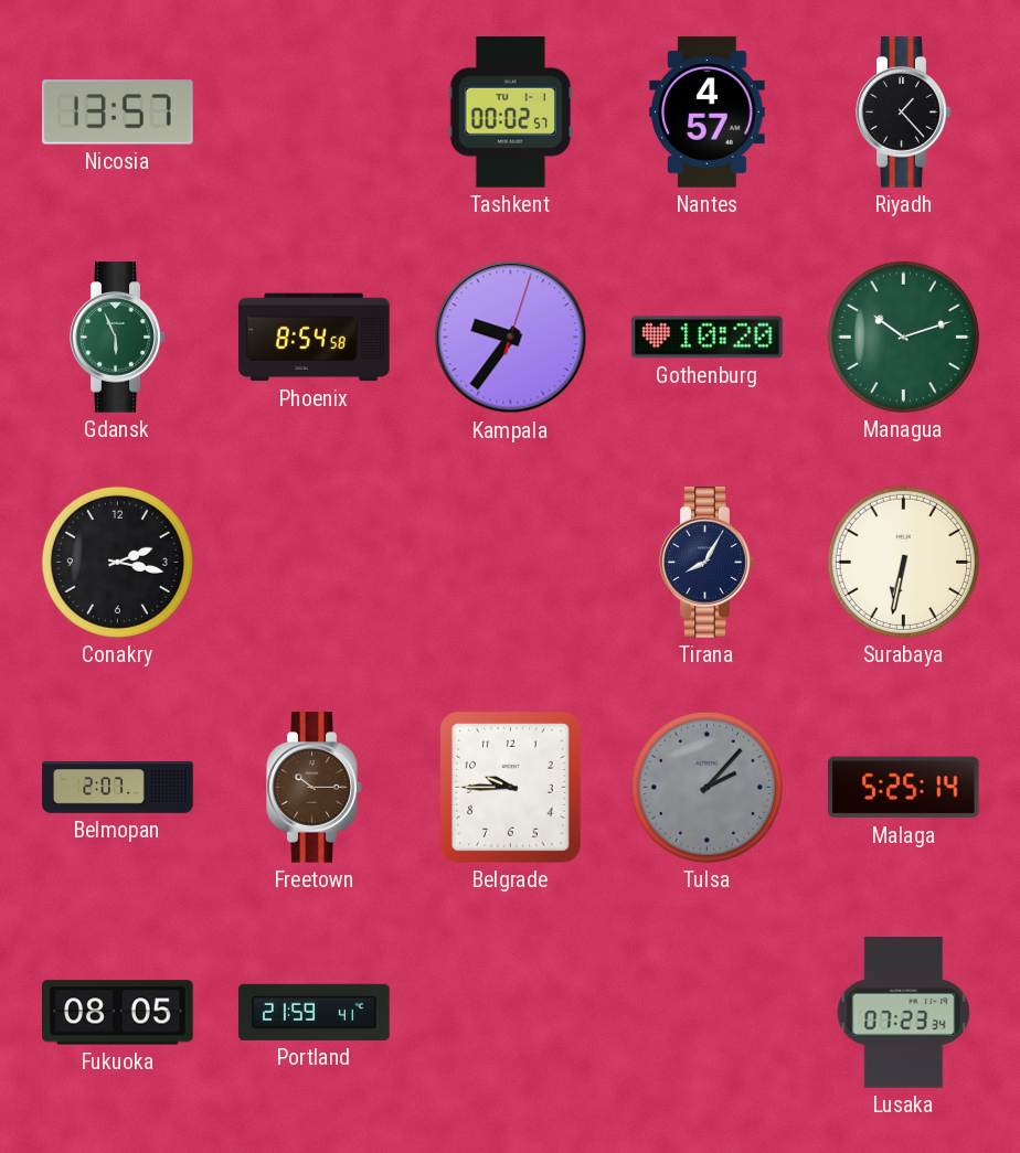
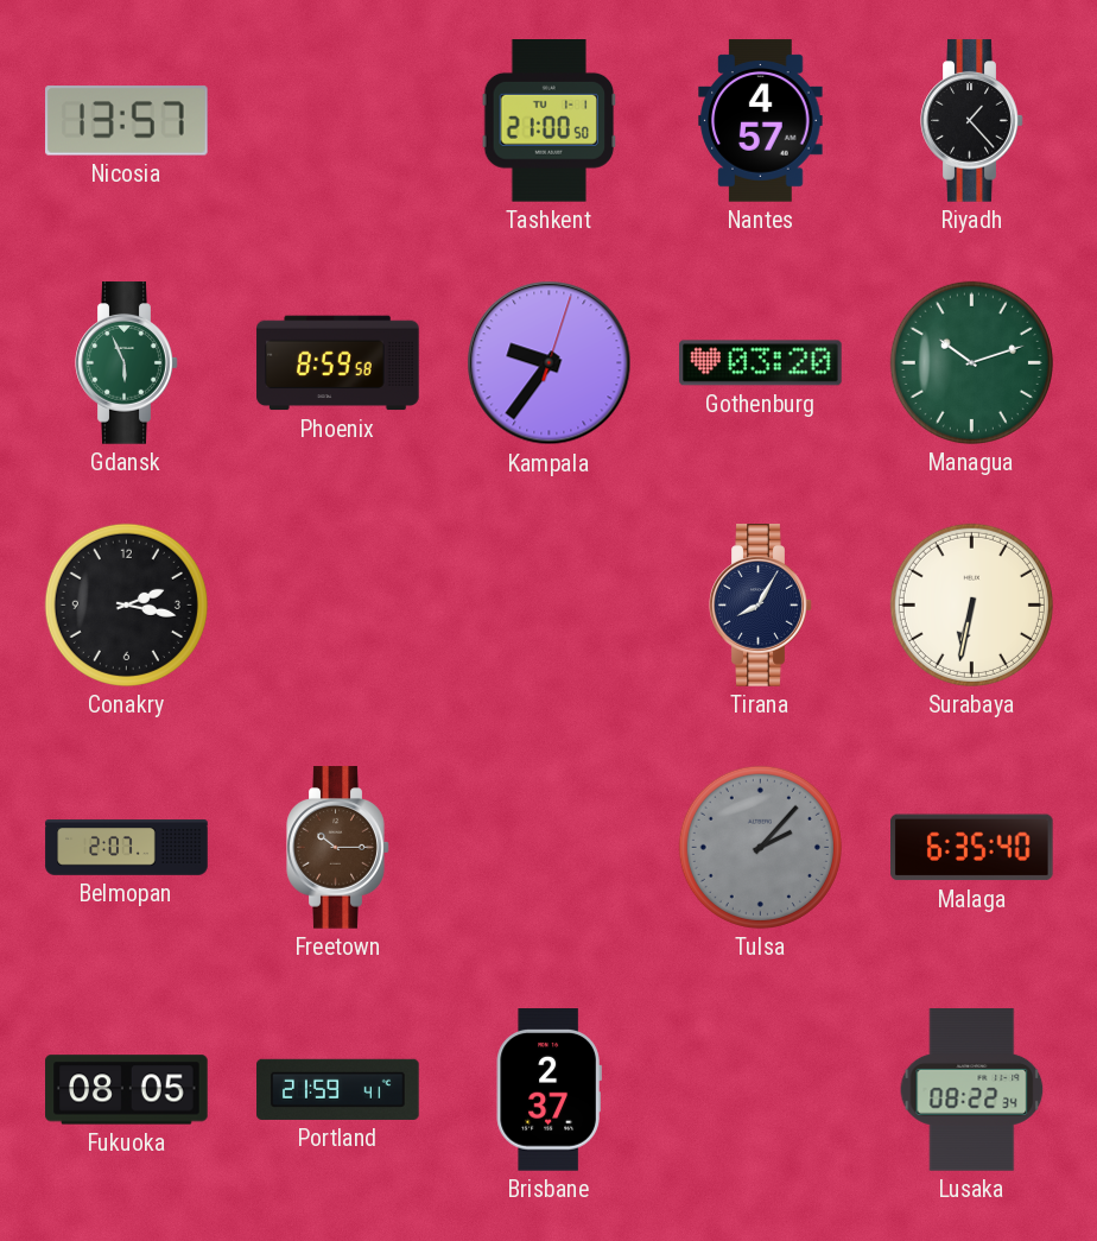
Tashkent: 00:02 -> 21:00
Phoenix: 8:54 -> 8:59
Gothenburg: 10:20 -> 03:20
Belgrade: 9:45 -> none
Malaga: 5:25 -> 6:35
Brisbane: none -> 2:37
Lusaka: 07:23 -> 08:22
